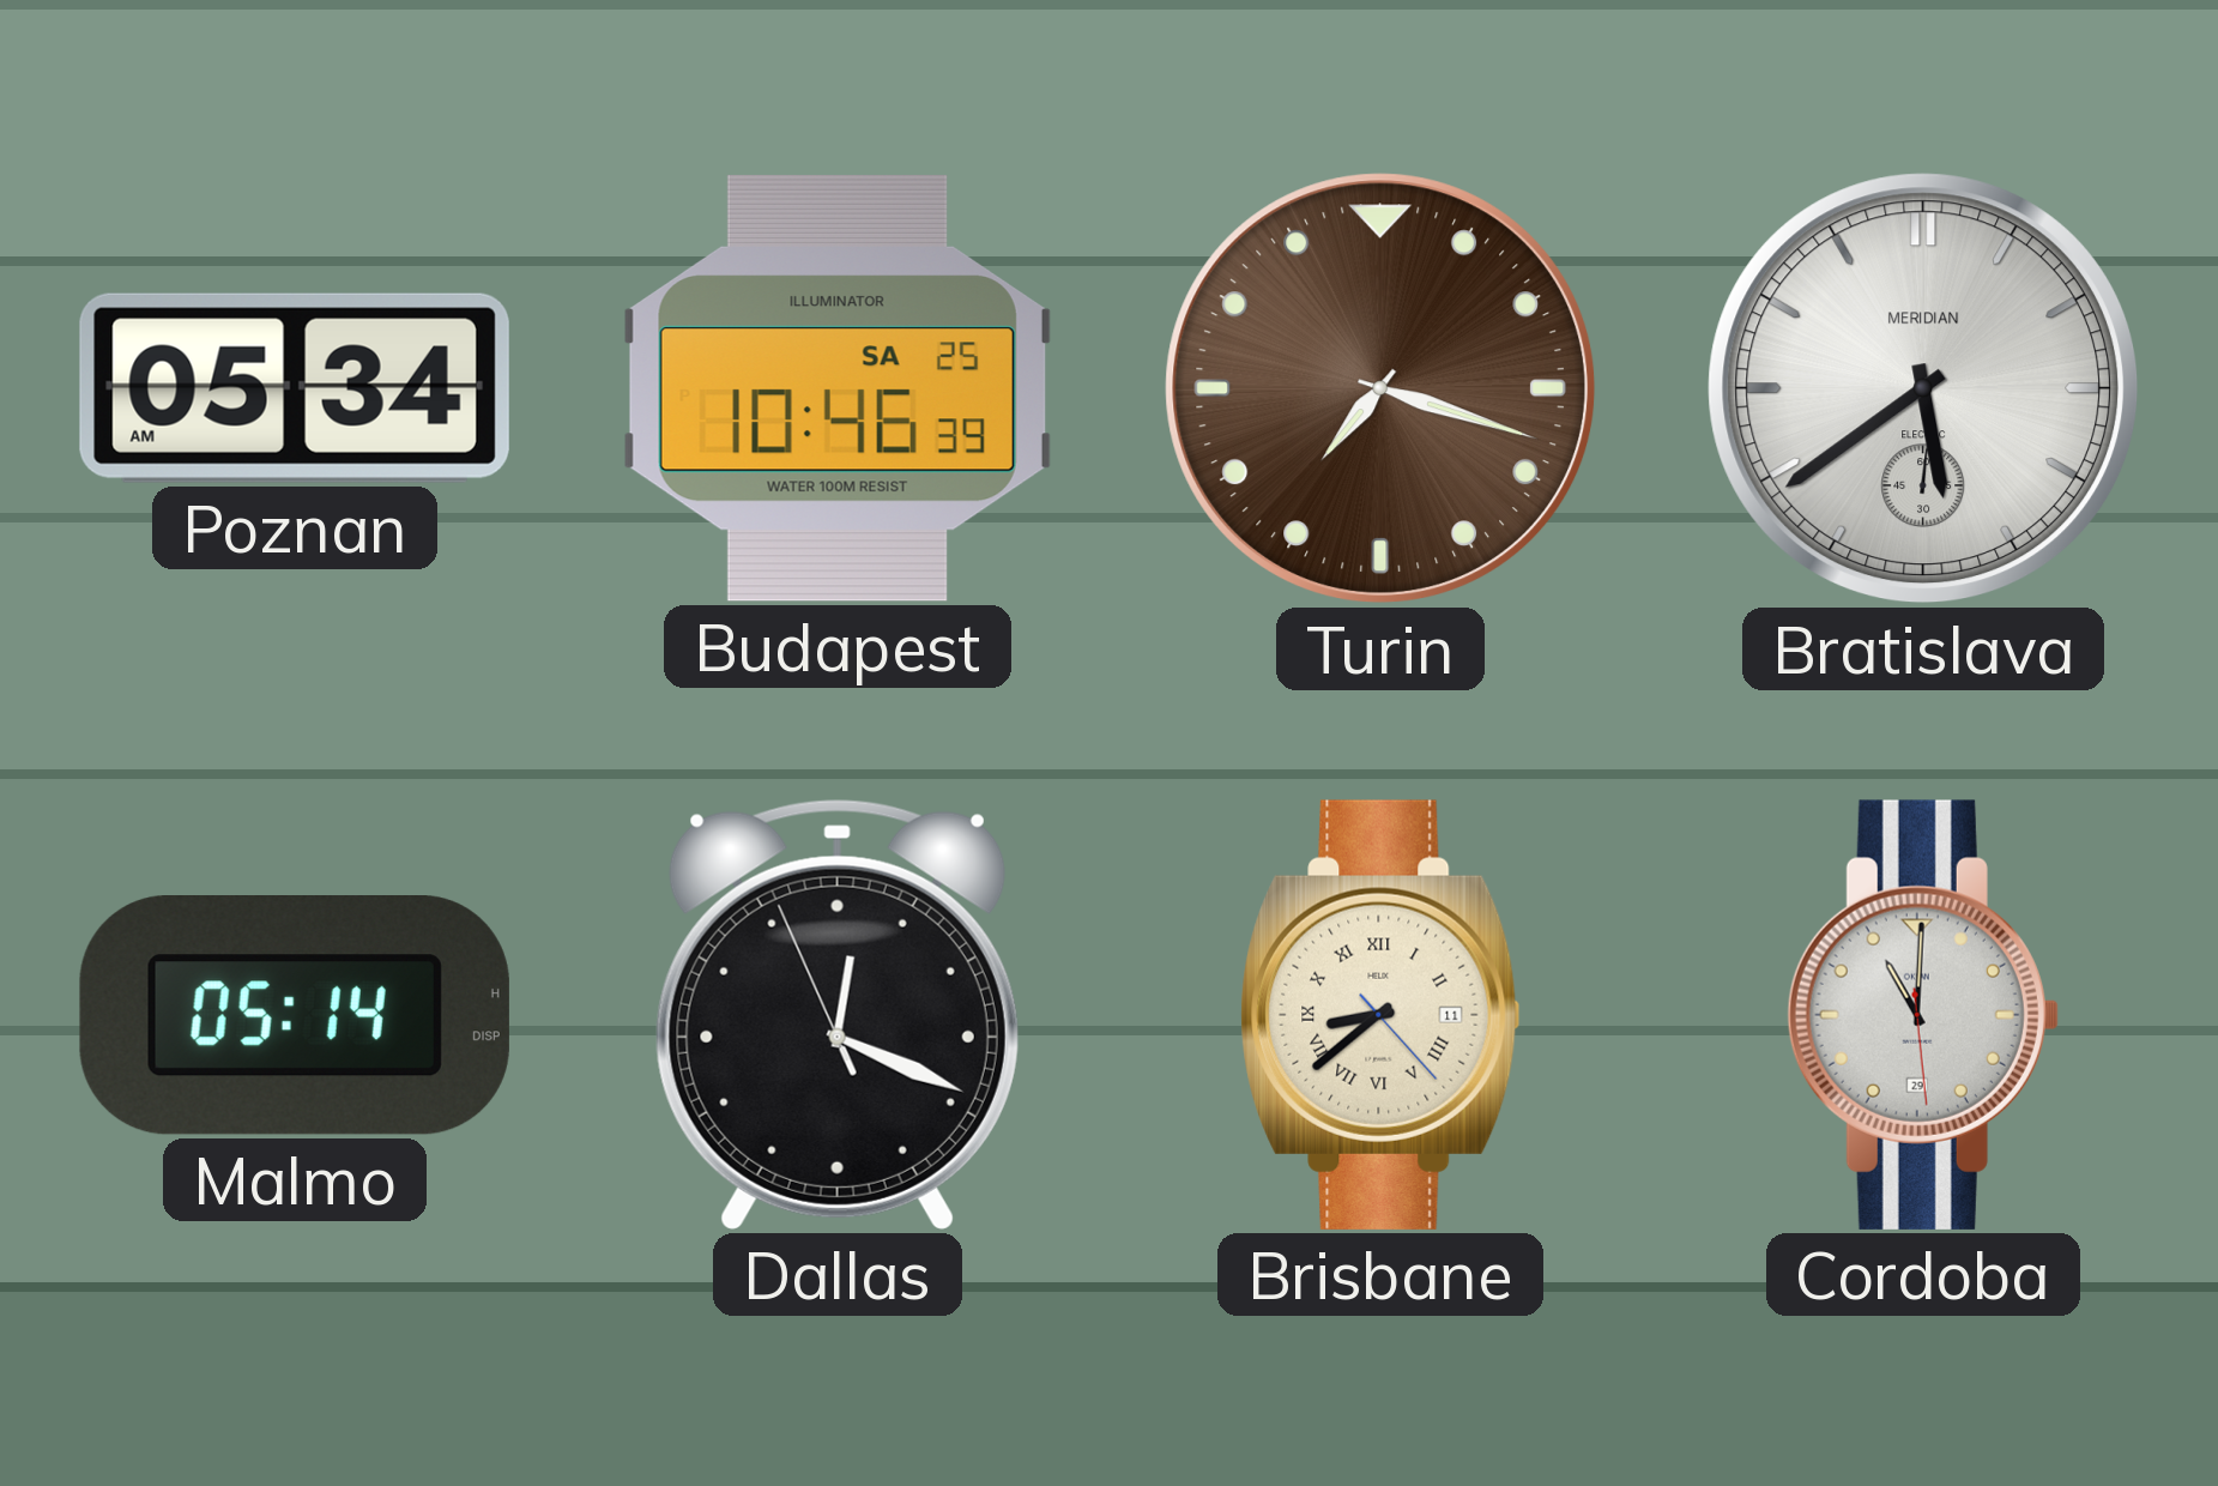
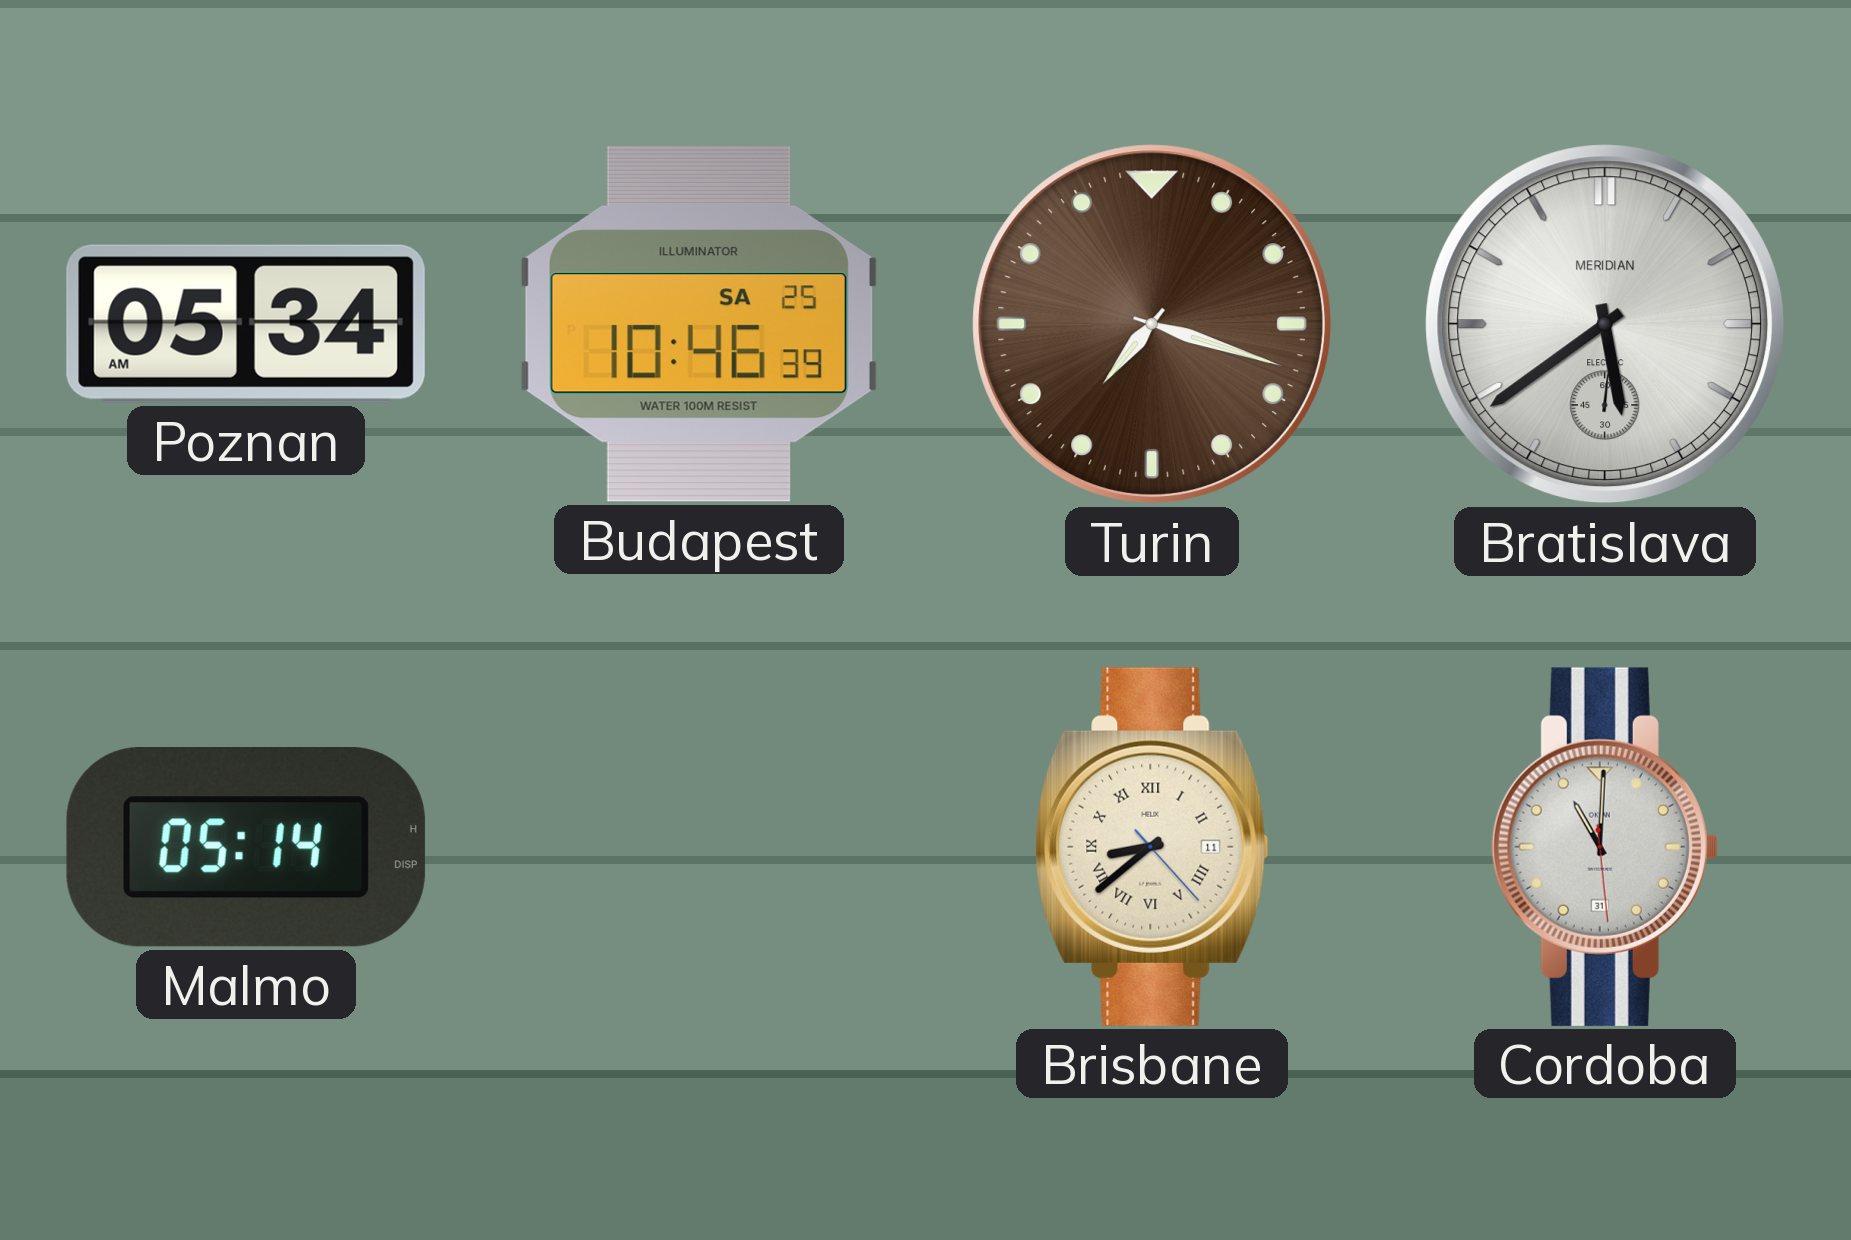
Dallas: 12:18 -> none
Cordoba date: 29 -> 31
